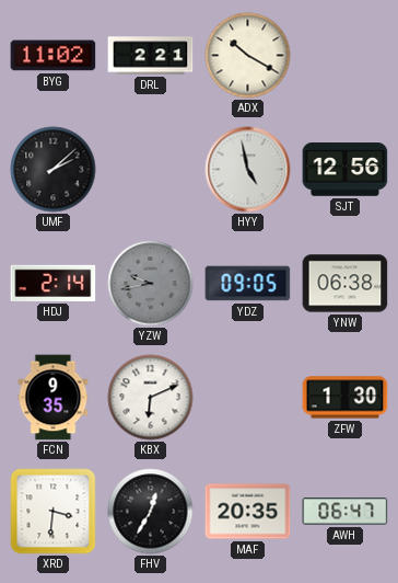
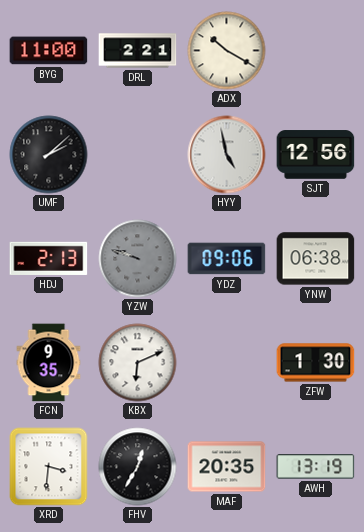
BYG: 11:02 -> 11:00
HDJ: 2:14 -> 2:13
YZW: 9:43 -> 9:48
YDZ: 09:05 -> 09:06
AWH: 06:47 -> 13:19
